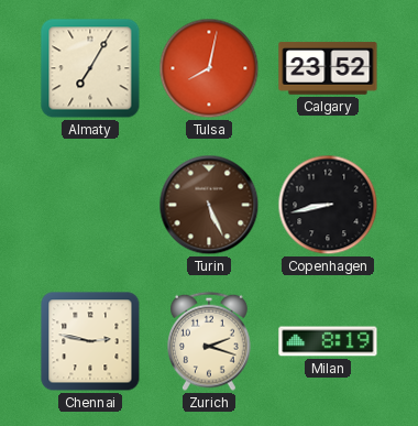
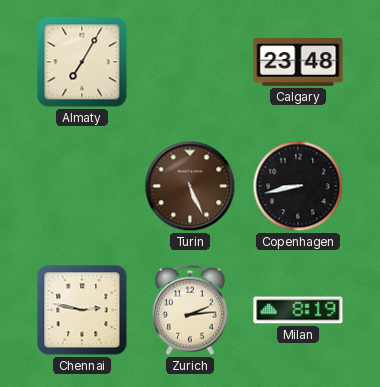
Tulsa: 8:02 -> none
Calgary: 23:52 -> 23:48
Zurich: 2:18 -> 2:14
